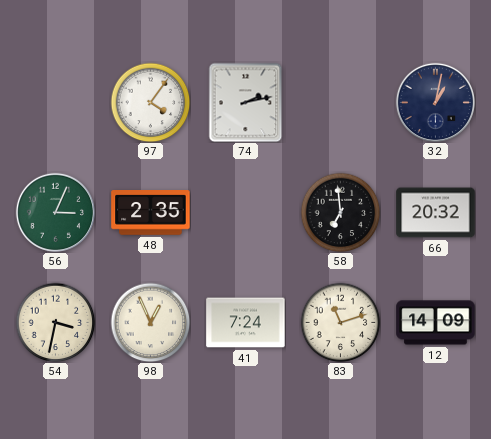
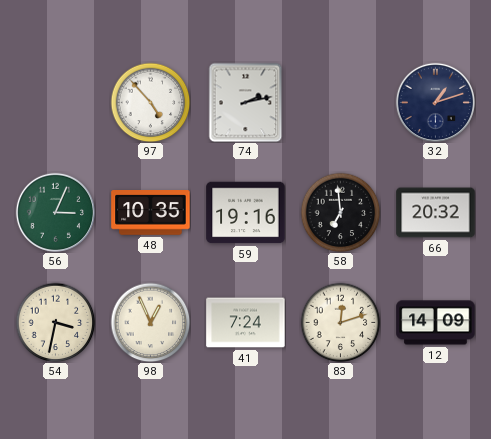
97: 4:06 -> 4:53
32: 1:02 -> 1:12
48: 2:35 -> 10:35
59: none -> 19:16
83: 11:12 -> 12:12
